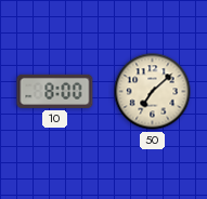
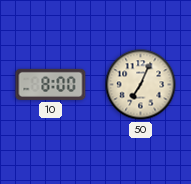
50: 7:08 -> 7:04
